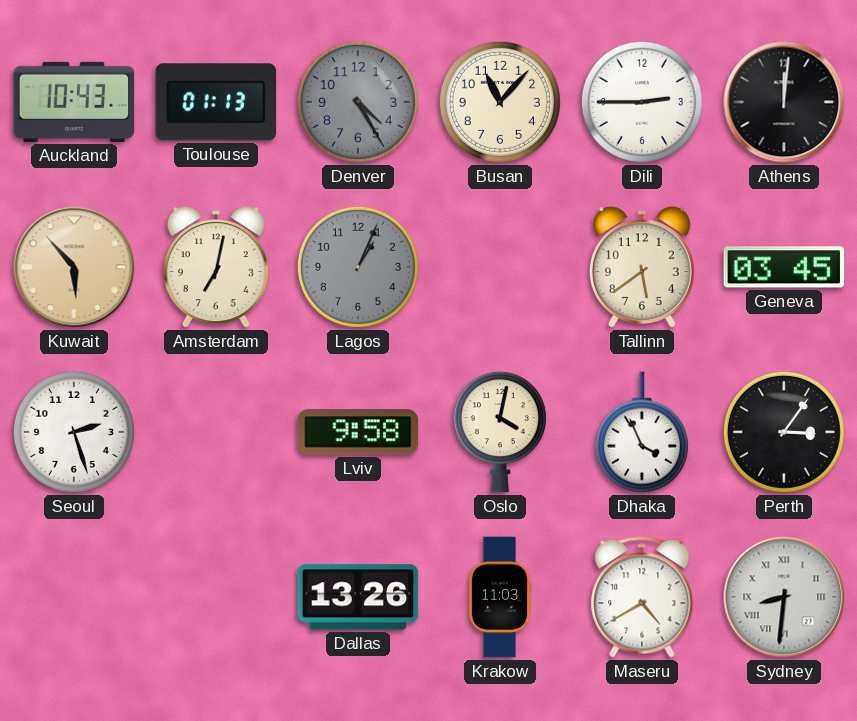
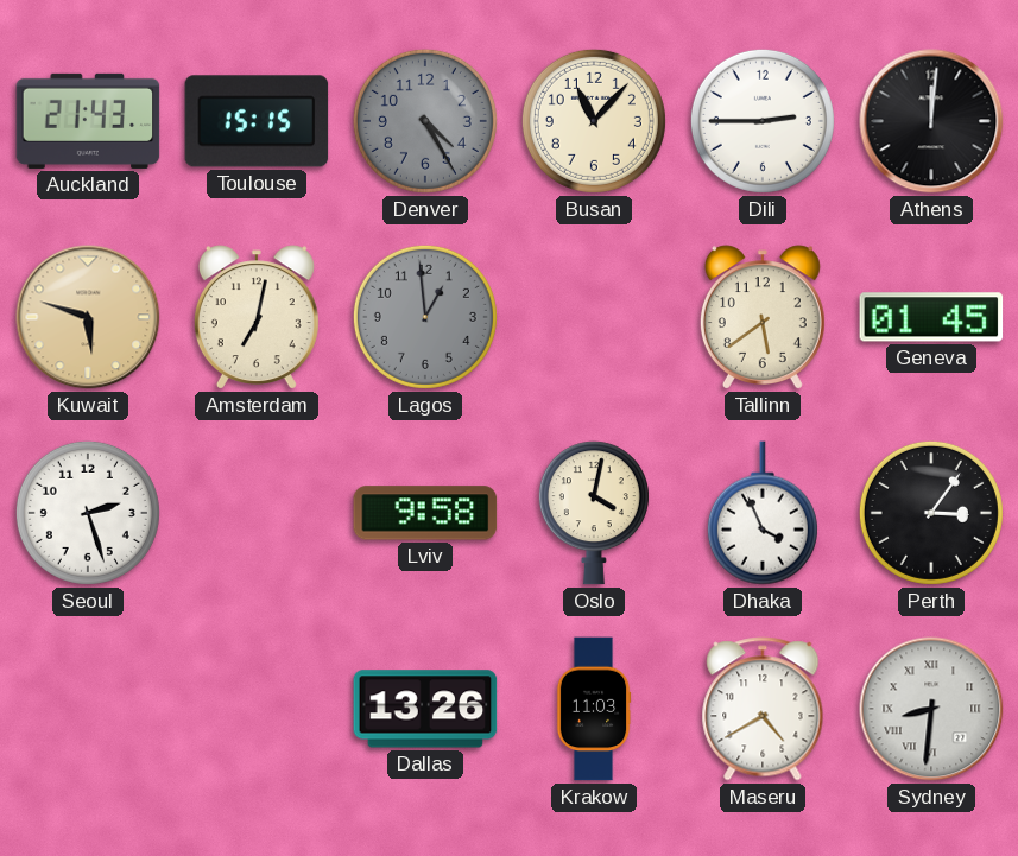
Auckland: 10:43 -> 21:43
Toulouse: 01:13 -> 15:15
Kuwait: 5:53 -> 5:48
Lagos: 1:04 -> 12:59
Geneva: 03:45 -> 01:45
